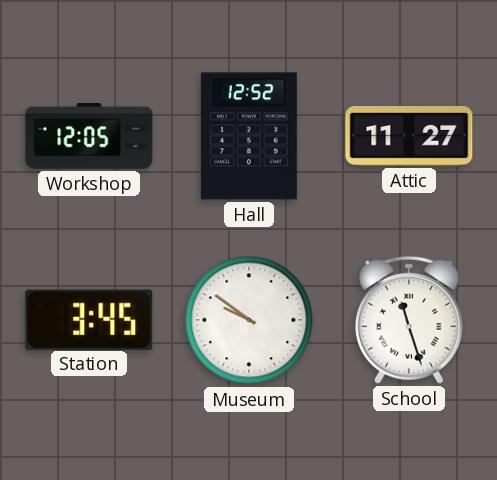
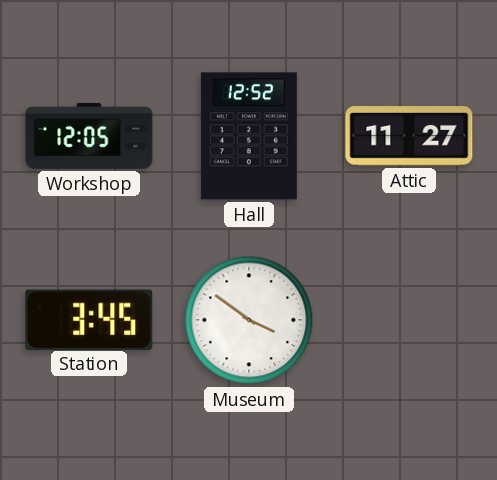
Museum: 9:51 -> 3:51
School: 11:27 -> none
